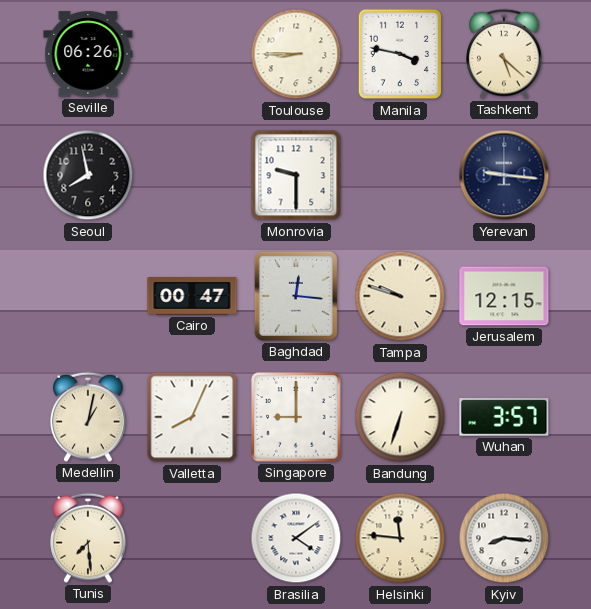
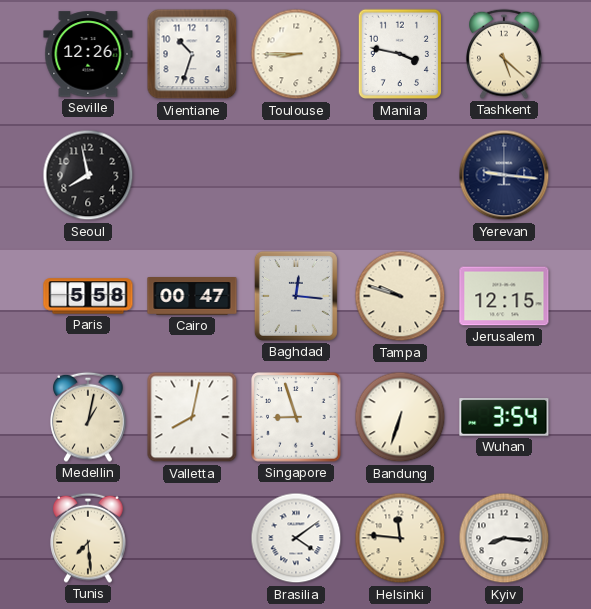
Seville: 06:26 -> 12:26
Vientiane: none -> 10:33
Monrovia: 9:30 -> none
Paris: none -> 5:58
Valletta: 8:04 -> 8:02
Singapore: 9:00 -> 8:57
Wuhan: 3:57 -> 3:54
